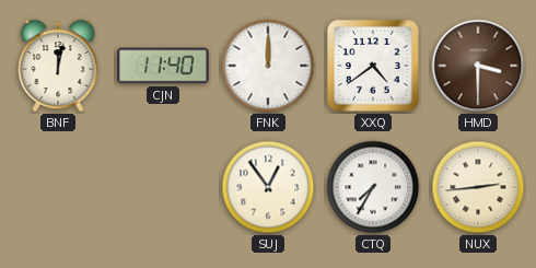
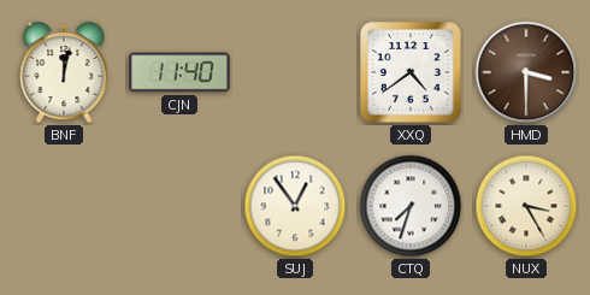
FNK: 12:00 -> none
CTQ: 7:35 -> 7:33
NUX: 2:44 -> 3:25
